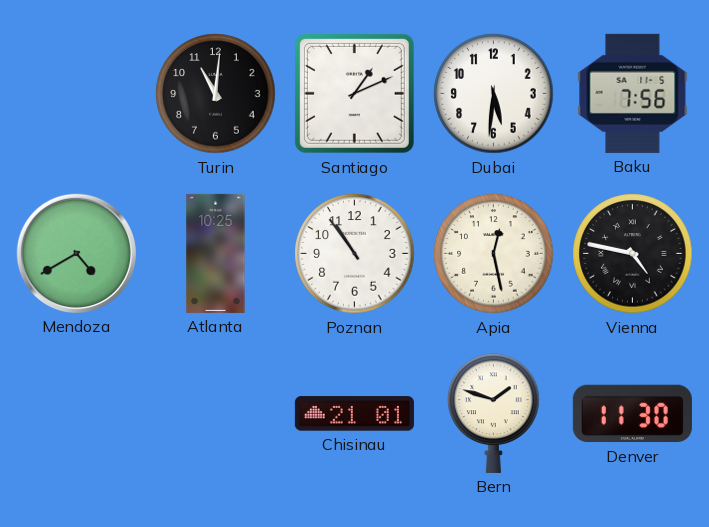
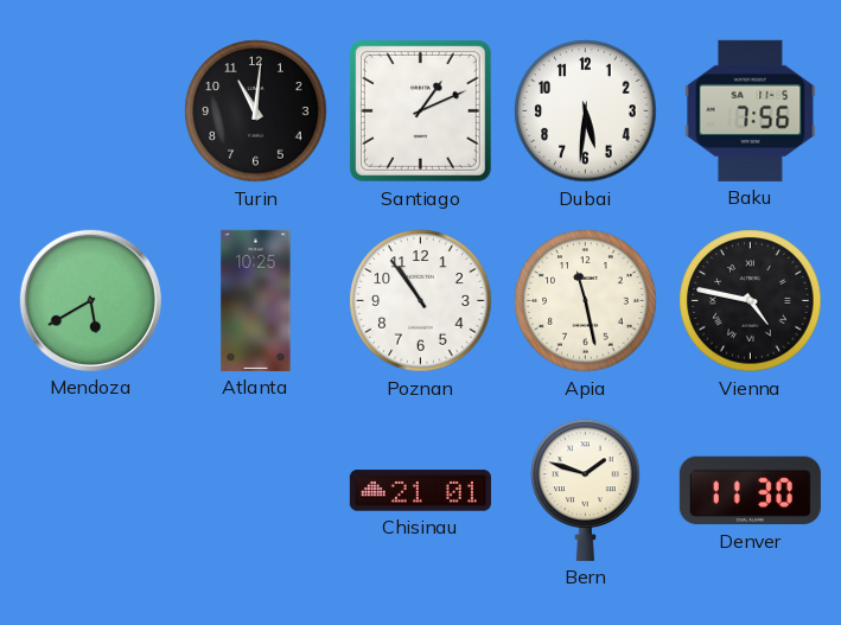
Mendoza: 4:40 -> 5:40
Apia: 12:28 -> 11:28
